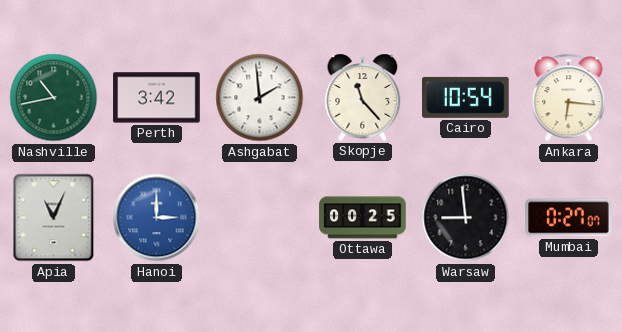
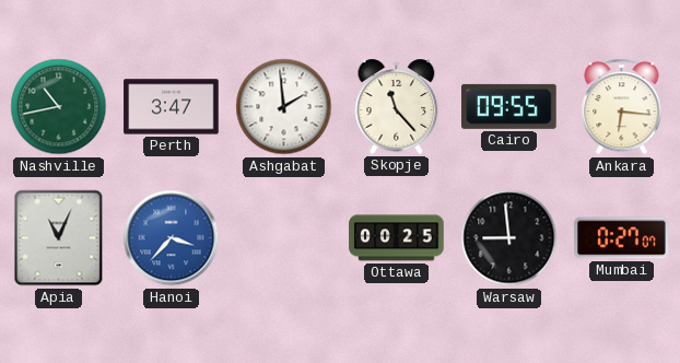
Perth: 3:42 -> 3:47
Cairo: 10:54 -> 09:55
Hanoi: 3:00 -> 3:37
